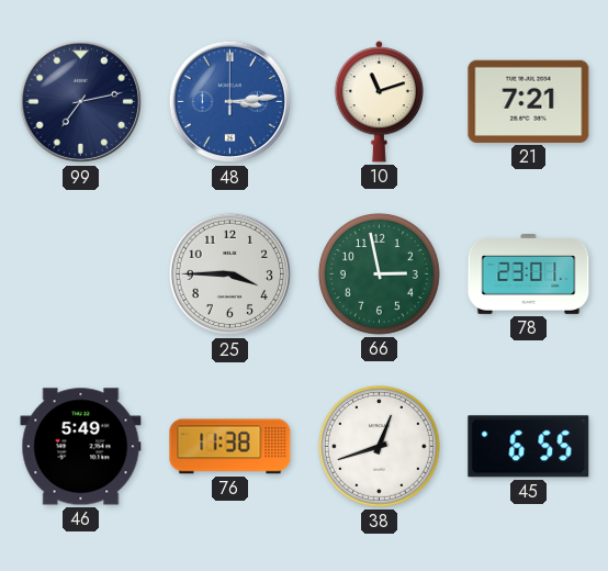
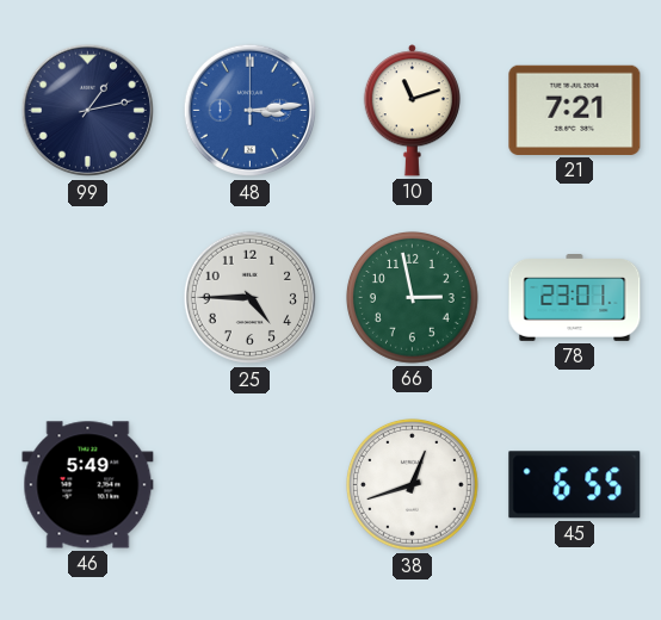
99: 7:13 -> 1:13
25: 3:45 -> 4:45
76: 11:38 -> none
